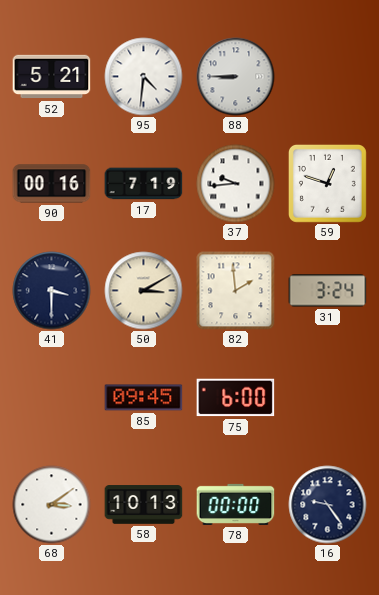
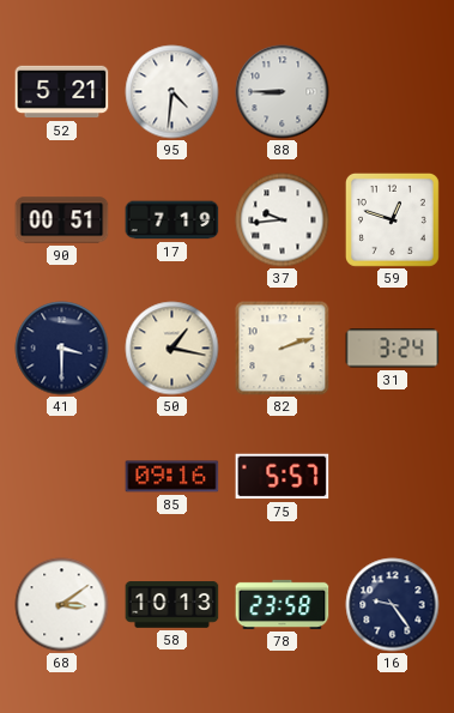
90: 00:16 -> 00:51
50: 3:10 -> 1:17
82: 1:59 -> 2:12
85: 09:45 -> 09:16
75: 6:00 -> 5:57
78: 00:00 -> 23:58
